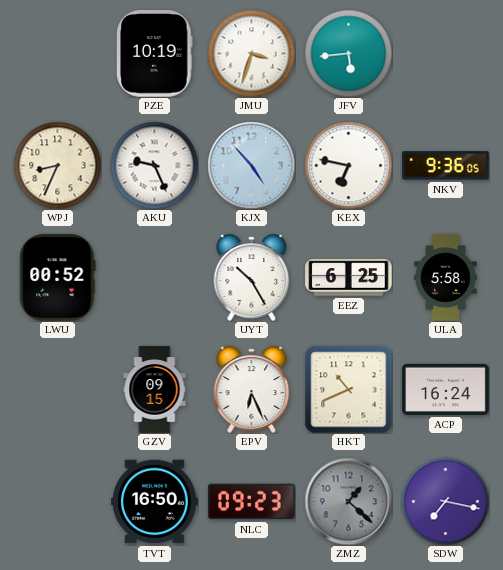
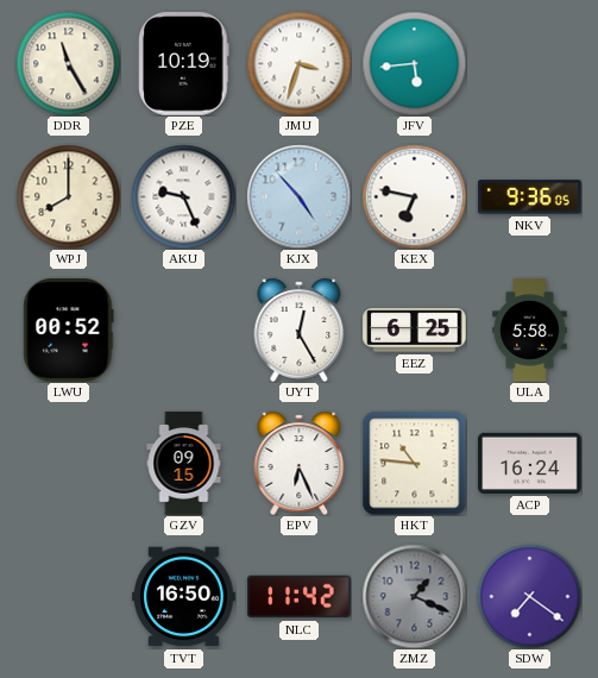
DDR: none -> 11:25
WPJ: 8:34 -> 8:00
UYT: 10:25 -> 12:25
HKT: 10:41 -> 10:46
NLC: 09:23 -> 11:42
ZMZ: 1:22 -> 1:19
SDW: 7:17 -> 7:21
